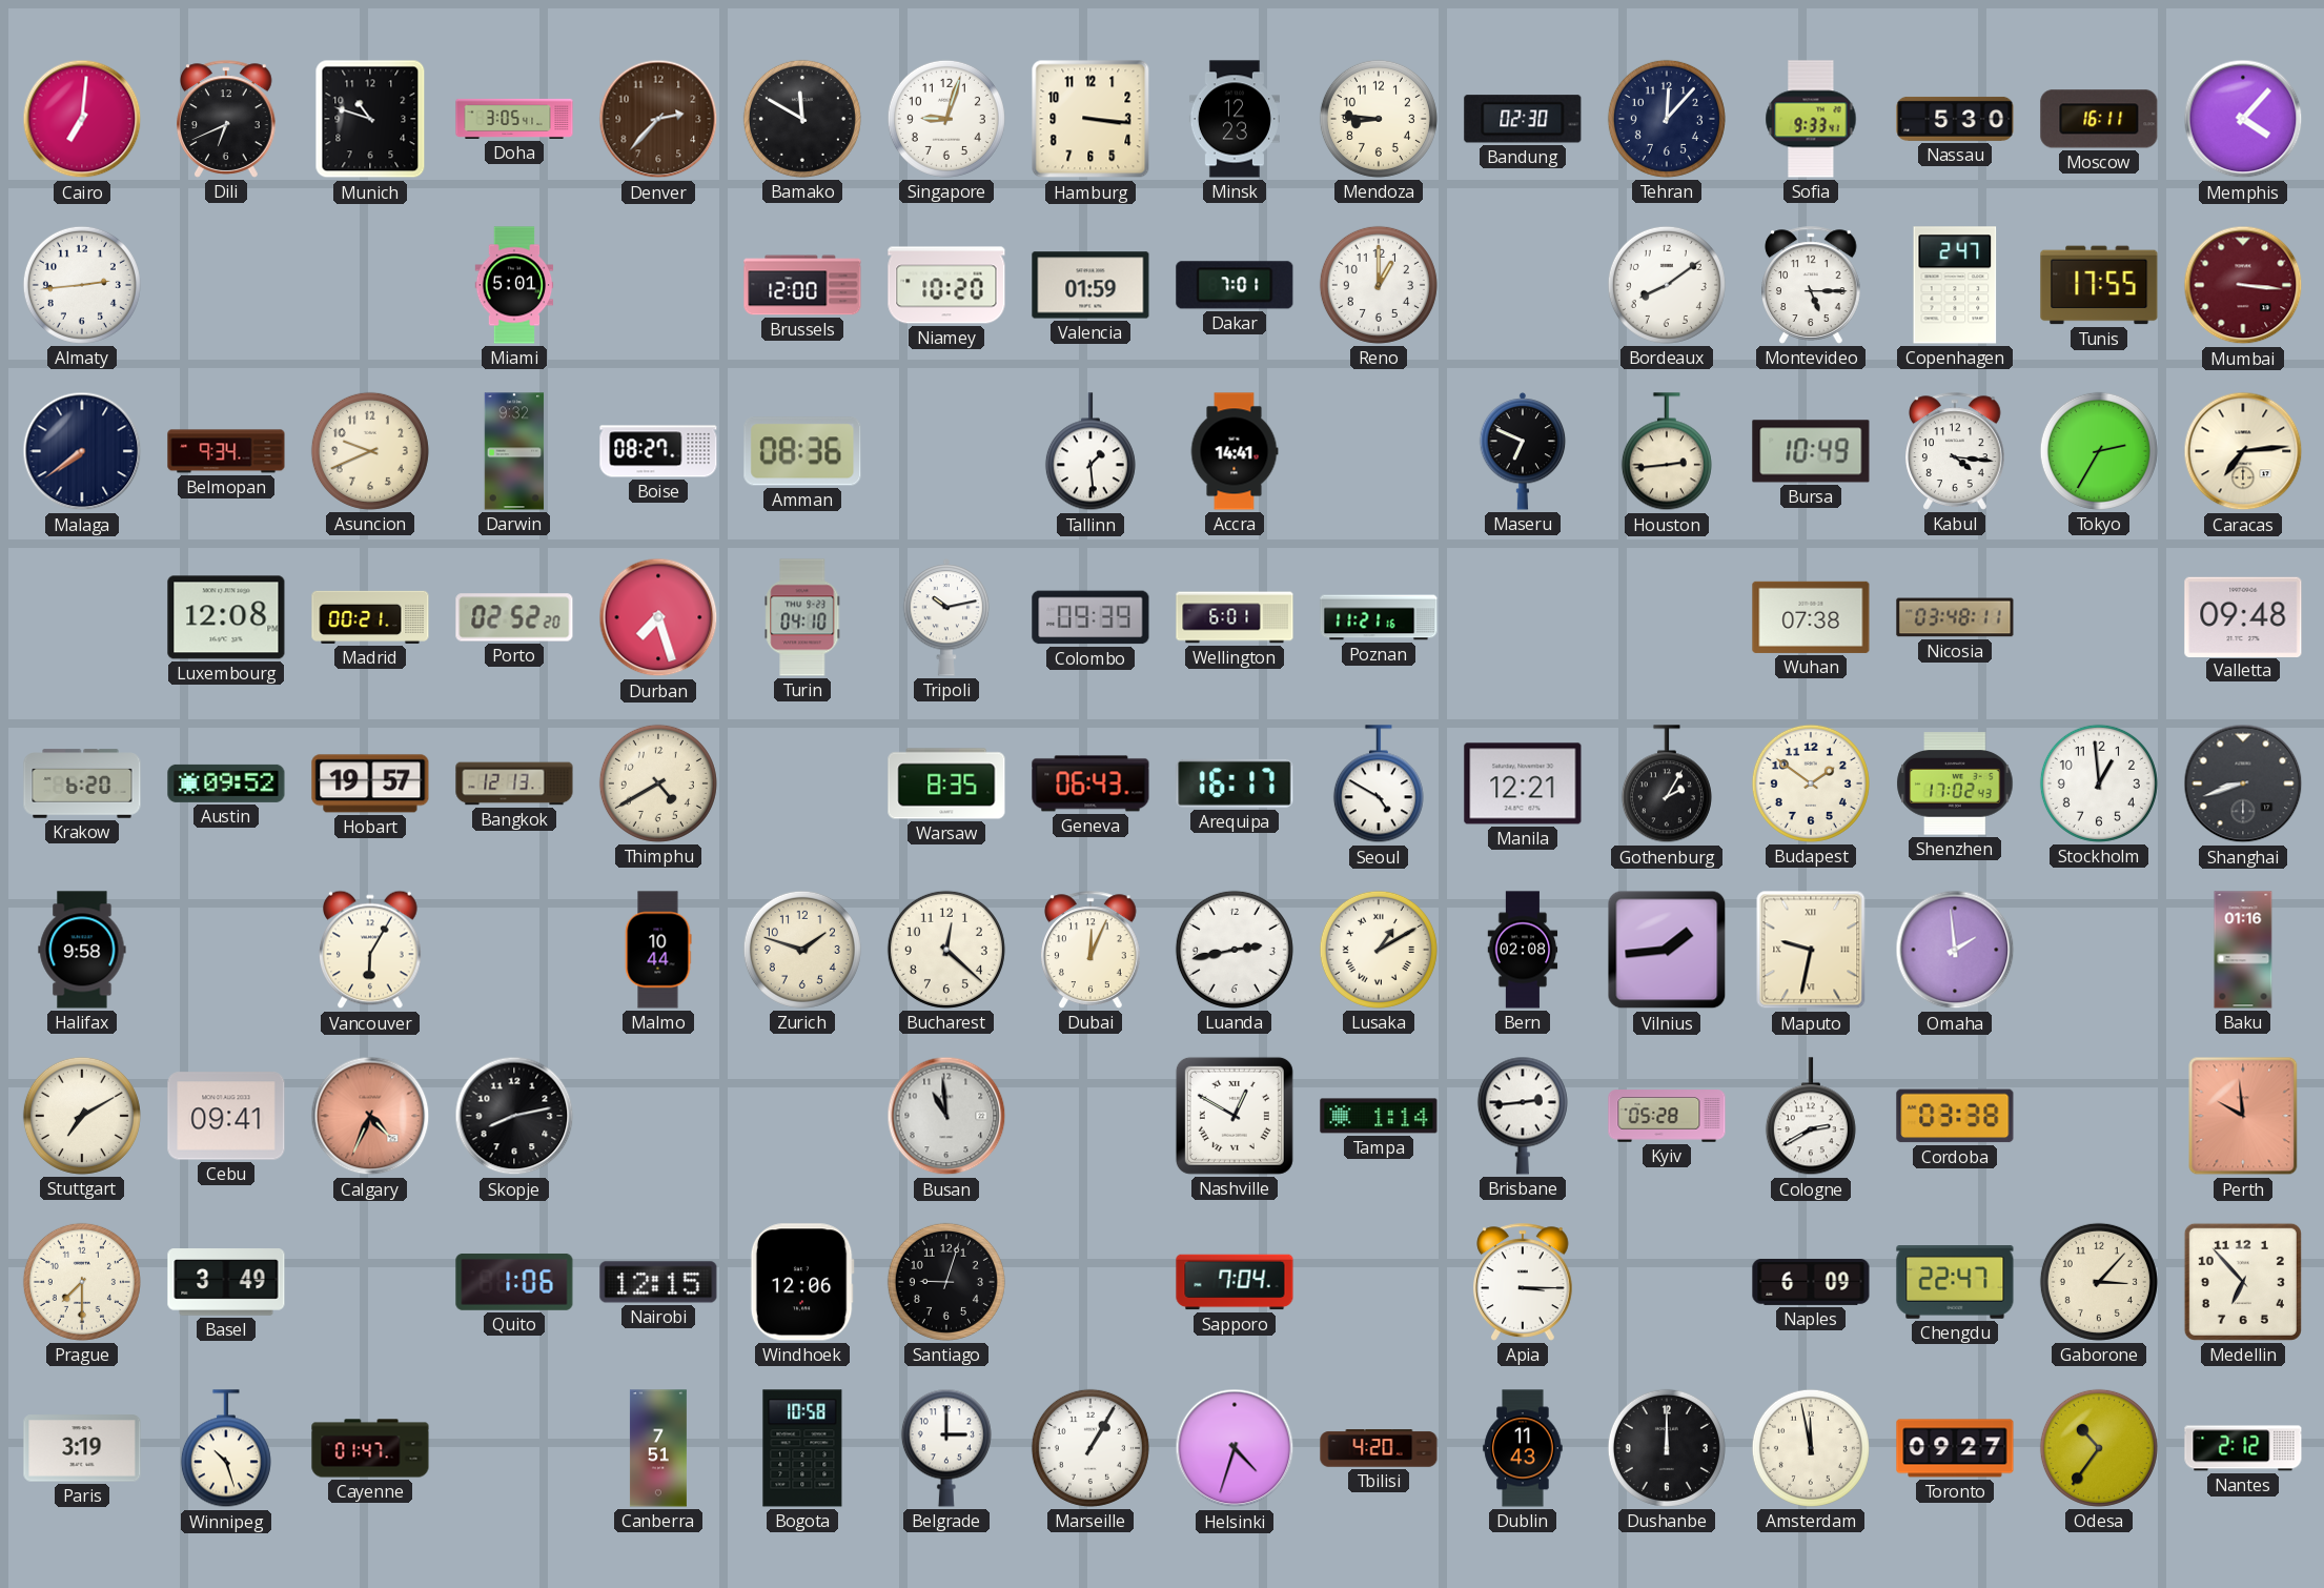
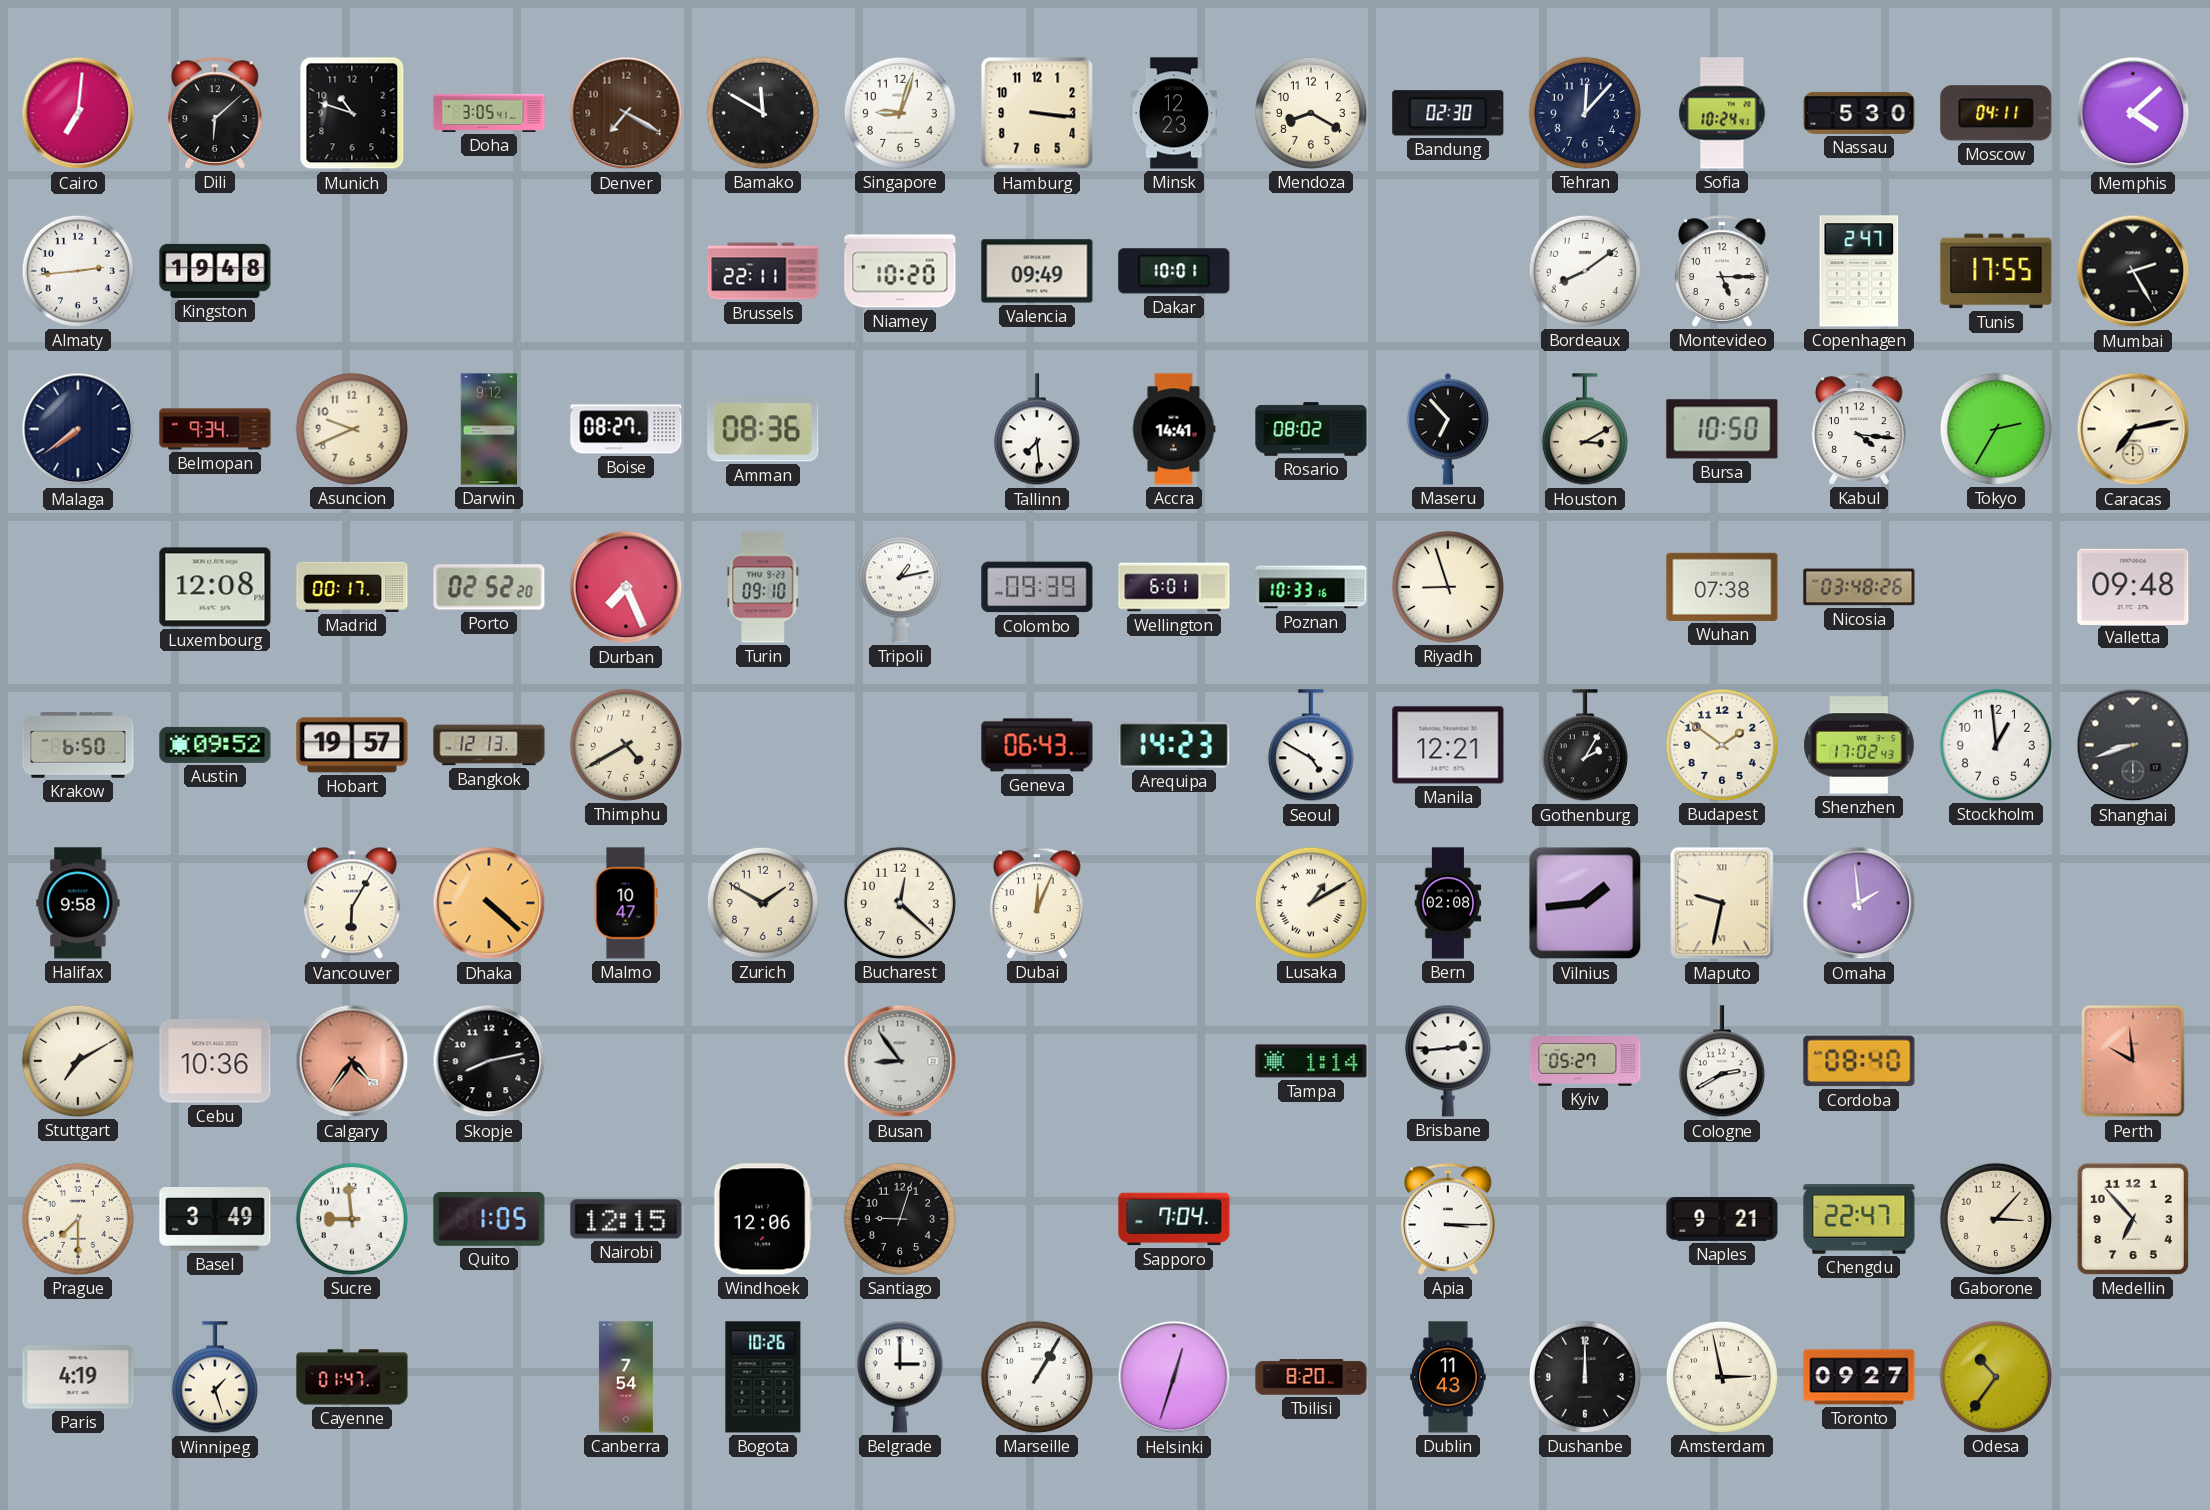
Dili: 6:41 -> 6:08
Denver: 2:37 -> 7:20
Mendoza: 8:46 -> 8:20
Sofia: 9:33 -> 10:24
Moscow: 16:11 -> 04:11
Memphis: 4:07 -> 4:08
Kingston: none -> 19:48
Miami: 5:01 -> none
Brussels: 12:00 -> 22:11
Valencia: 01:59 -> 09:49
Dakar: 7:01 -> 10:01
Reno: 1:00 -> none
Mumbai: 3:16 -> 2:25
Mumbai dial: burgundy -> black
Darwin: 9:32 -> 9:12
Tallinn: 1:29 -> 7:29
Rosario: none -> 08:02
Maseru: 6:49 -> 6:53
Houston: 2:44 -> 3:10
Bursa: 10:49 -> 10:50
Caracas: 7:14 -> 7:13
Madrid: 00:21 -> 00:17
Durban: 7:27 -> 7:26
Turin: 04:10 -> 09:10
Tripoli: 10:13 -> 1:13
Poznan: 11:21 -> 10:33
Riyadh: none -> 8:57
Nicosia: 03:48:11 -> 03:48:26
Krakow: 6:20 -> 6:50
Warsaw: 8:35 -> none
Arequipa: 16:17 -> 14:23
Dhaka: none -> 4:22
Malmo: 10:44 -> 10:47
Zurich: 1:48 -> 1:50
Luanda: 2:43 -> none
Baku: 01:16 -> none
Cebu: 09:41 -> 10:36
Calgary: 4:34 -> 4:36
Busan: 10:59 -> 8:54
Nashville: 12:50 -> none
Kyiv: 05:28 -> 05:27
Cordoba: 03:38 -> 08:40
Sucre: none -> 8:59
Quito: 1:06 -> 1:05
Naples: 6:09 -> 9:21
Paris: 3:19 -> 4:19
Winnipeg: 10:27 -> 1:27
Canberra: 7:51 -> 7:54
Bogota: 10:58 -> 10:26
Helsinki: 4:33 -> 12:33
Tbilisi: 4:20 -> 8:20
Amsterdam: 11:58 -> 2:58
Nantes: 2:12 -> none
